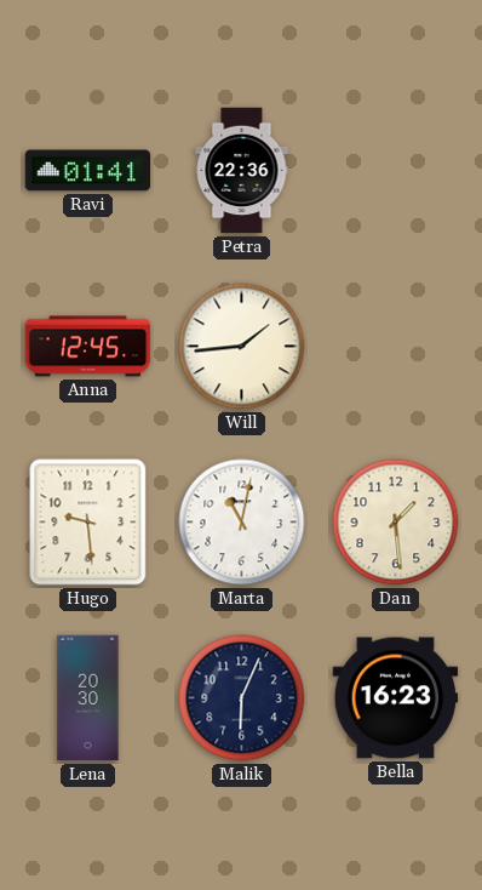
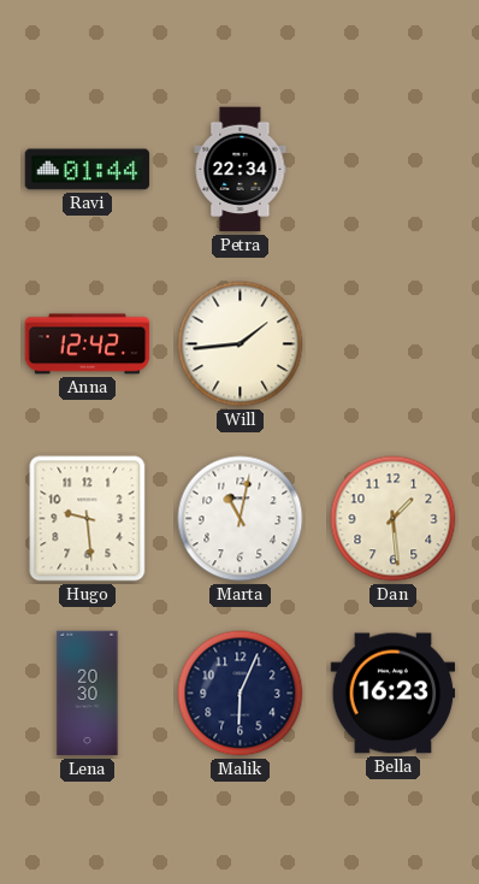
Ravi: 01:41 -> 01:44
Petra: 22:36 -> 22:34
Anna: 12:45 -> 12:42
